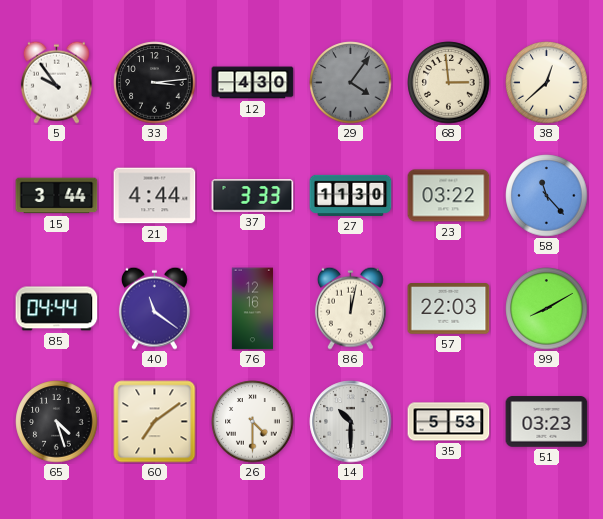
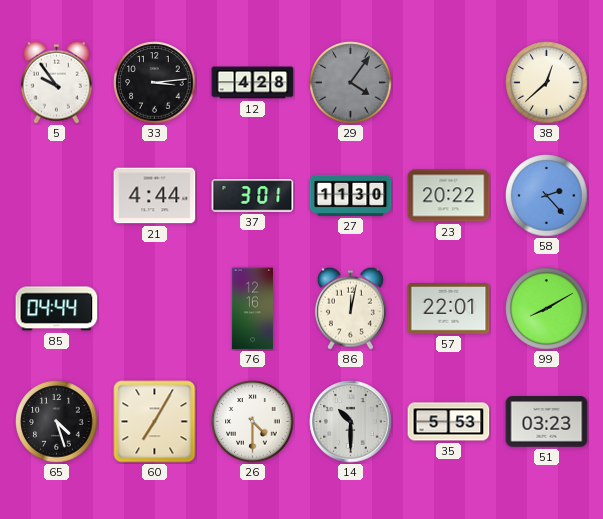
12: 4:30 -> 4:28
68: 2:59 -> none
15: 3:44 -> none
37: 3:33 -> 3:01
23: 03:22 -> 20:22
58: 11:23 -> 2:23
40: 11:21 -> none
57: 22:03 -> 22:01
60: 7:09 -> 7:05
